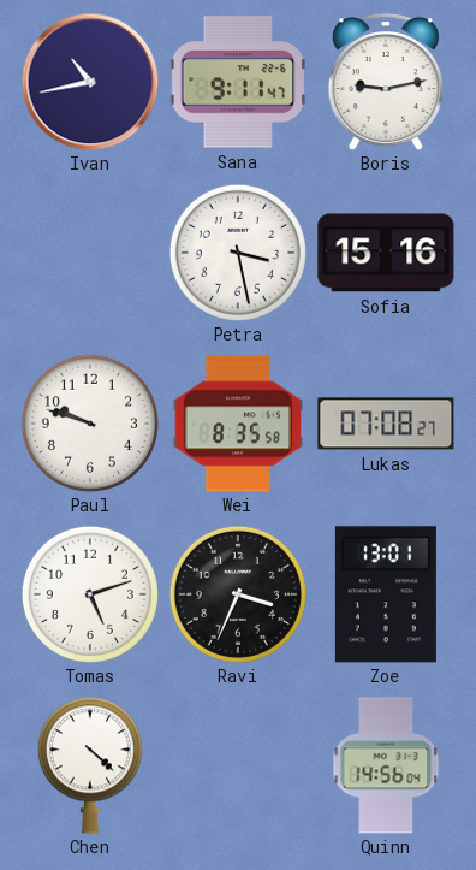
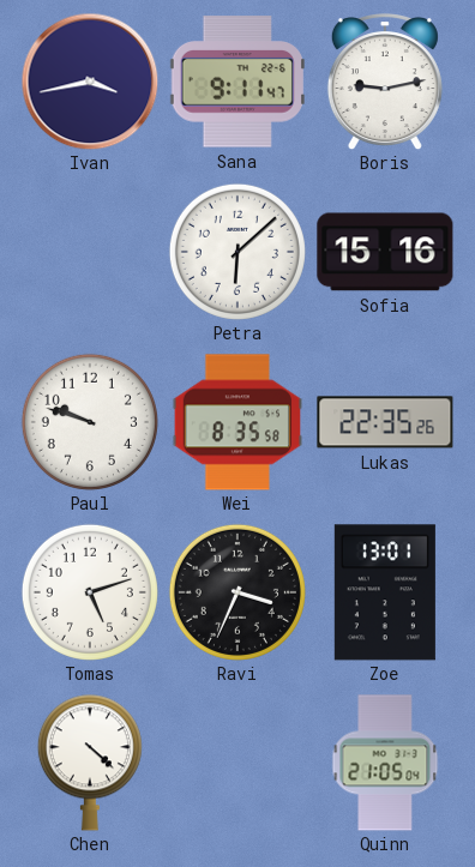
Ivan: 10:43 -> 3:43
Petra: 3:28 -> 6:08
Lukas: 07:08 -> 22:35
Quinn: 14:56 -> 21:05
